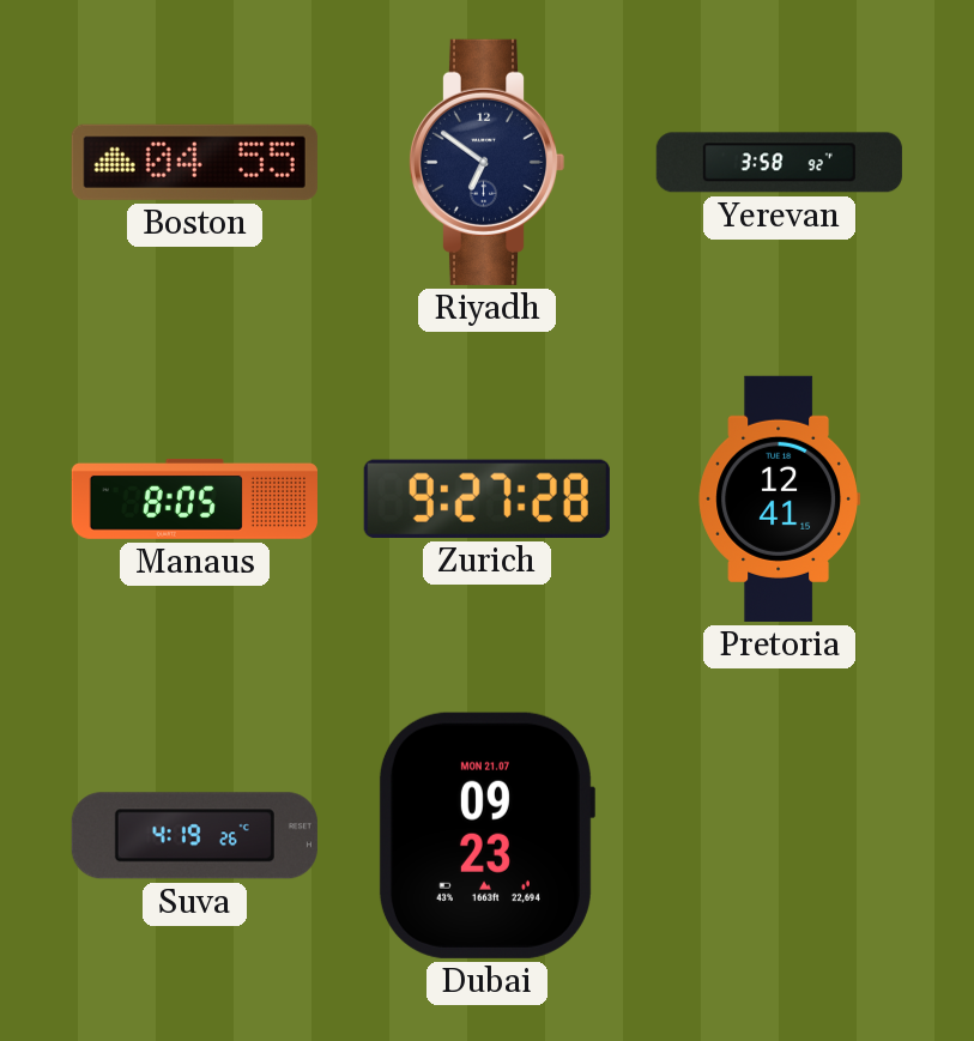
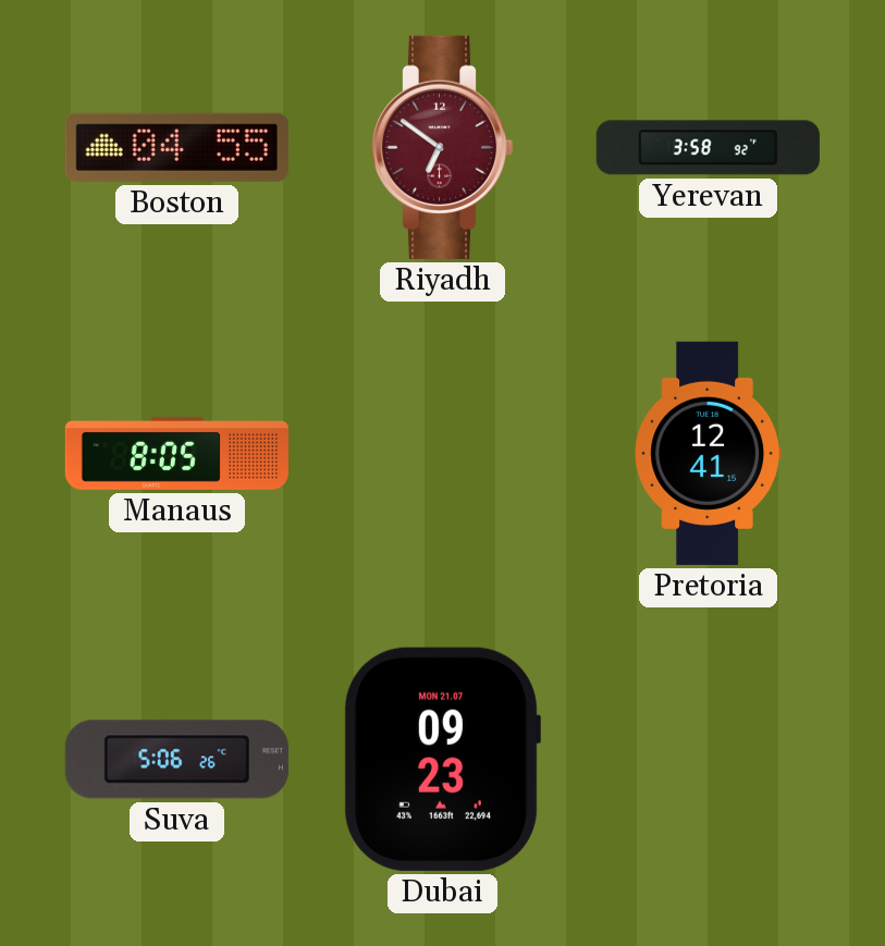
Riyadh dial: navy -> burgundy
Zurich: 9:27 -> none
Suva: 4:19 -> 5:06
